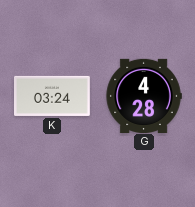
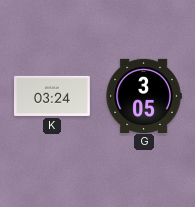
G: 4:28 -> 3:05
